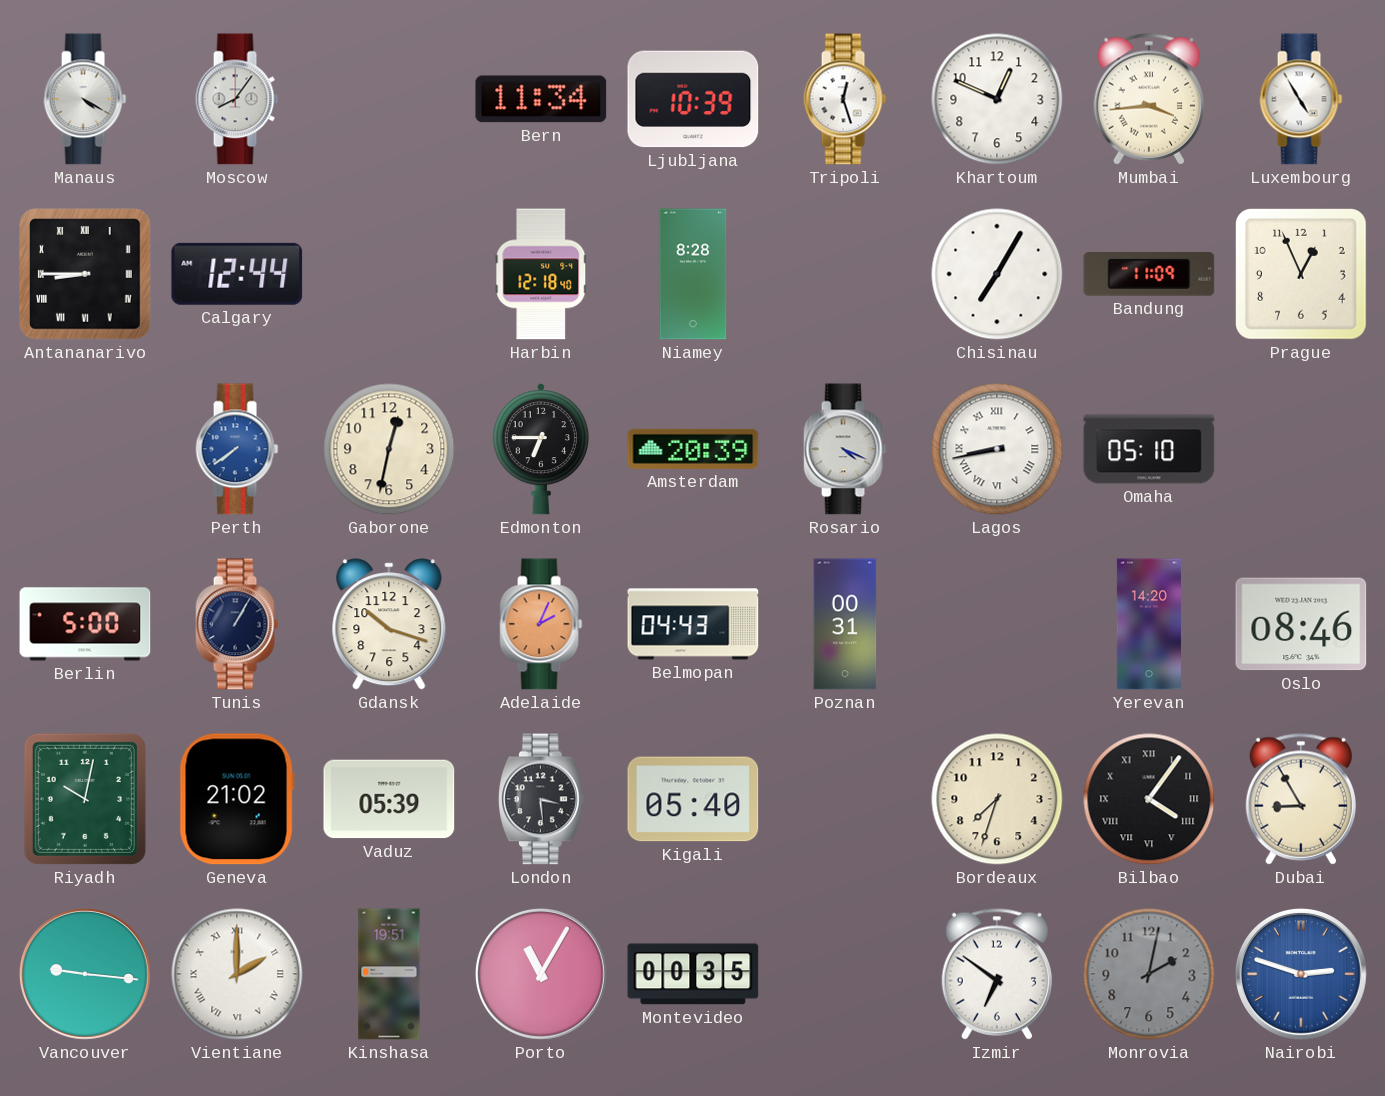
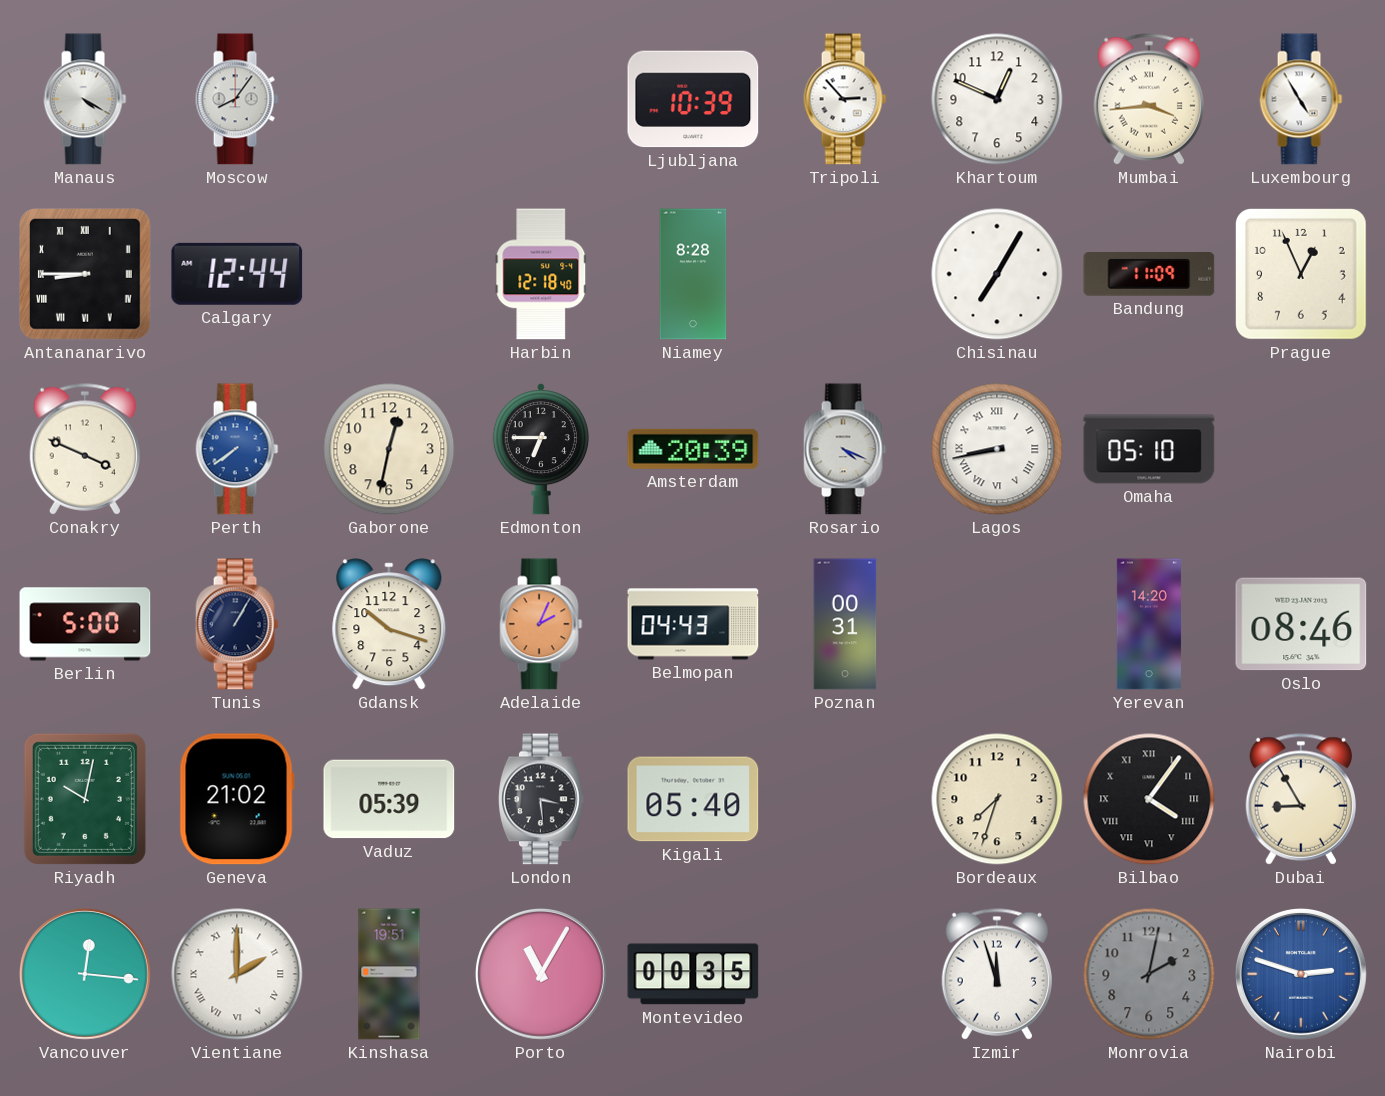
Bern: 11:34 -> none
Tripoli: 12:27 -> 2:53
Conakry: none -> 3:49
Vancouver: 9:16 -> 12:16
Izmir: 6:51 -> 11:57
